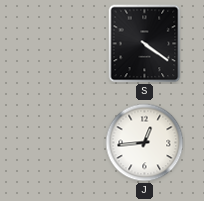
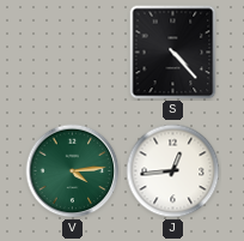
S: 4:21 -> 4:23
V: none -> 4:14
